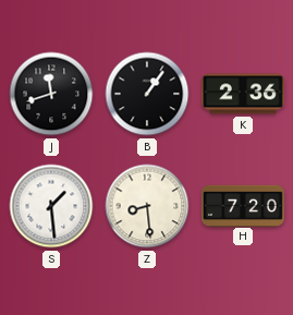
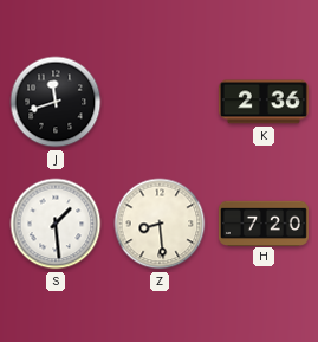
B: 1:06 -> none
